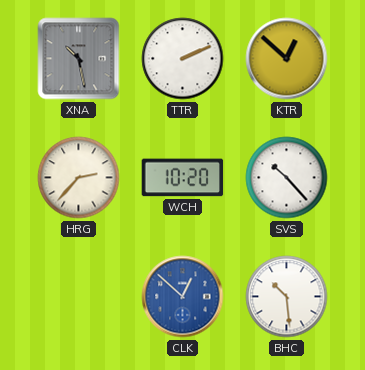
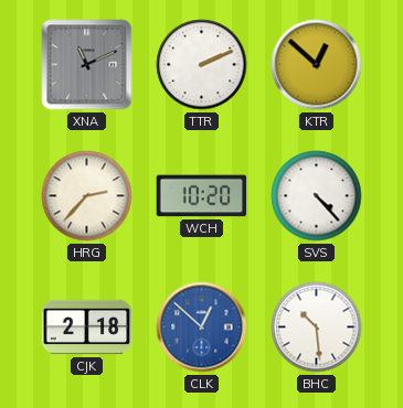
XNA: 10:28 -> 11:11
SVS: 10:23 -> 4:23
CJK: none -> 2:18
